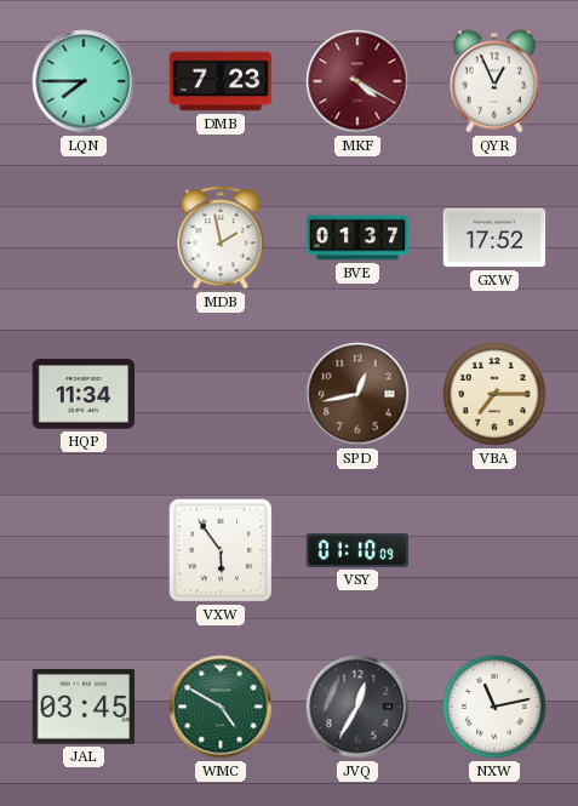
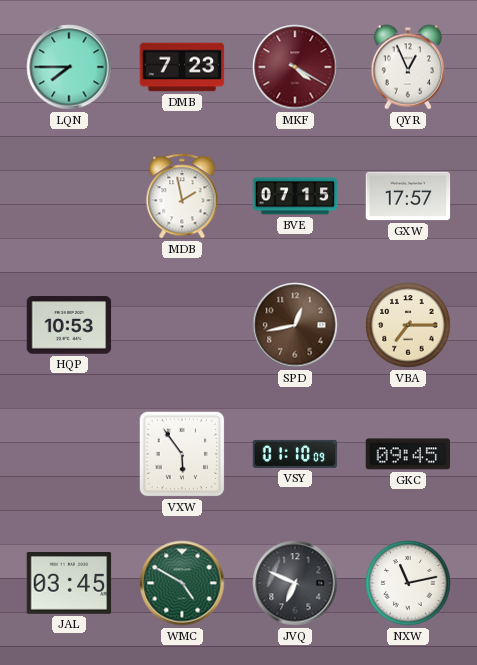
BVE: 01:37 -> 07:15
GXW: 17:52 -> 17:57
HQP: 11:34 -> 10:53
GKC: none -> 09:45
JVQ: 12:35 -> 6:49
